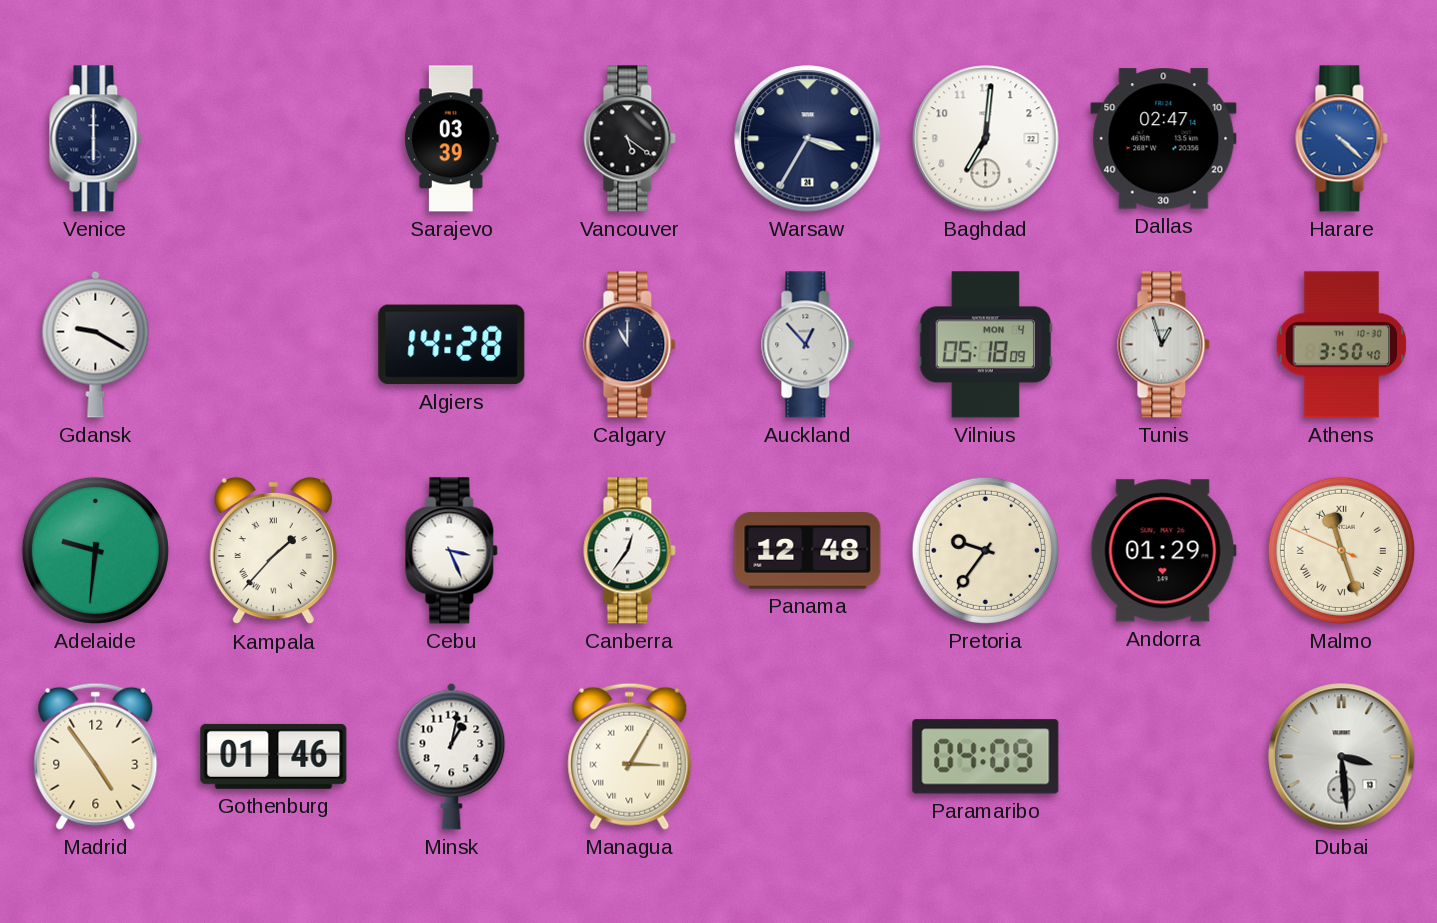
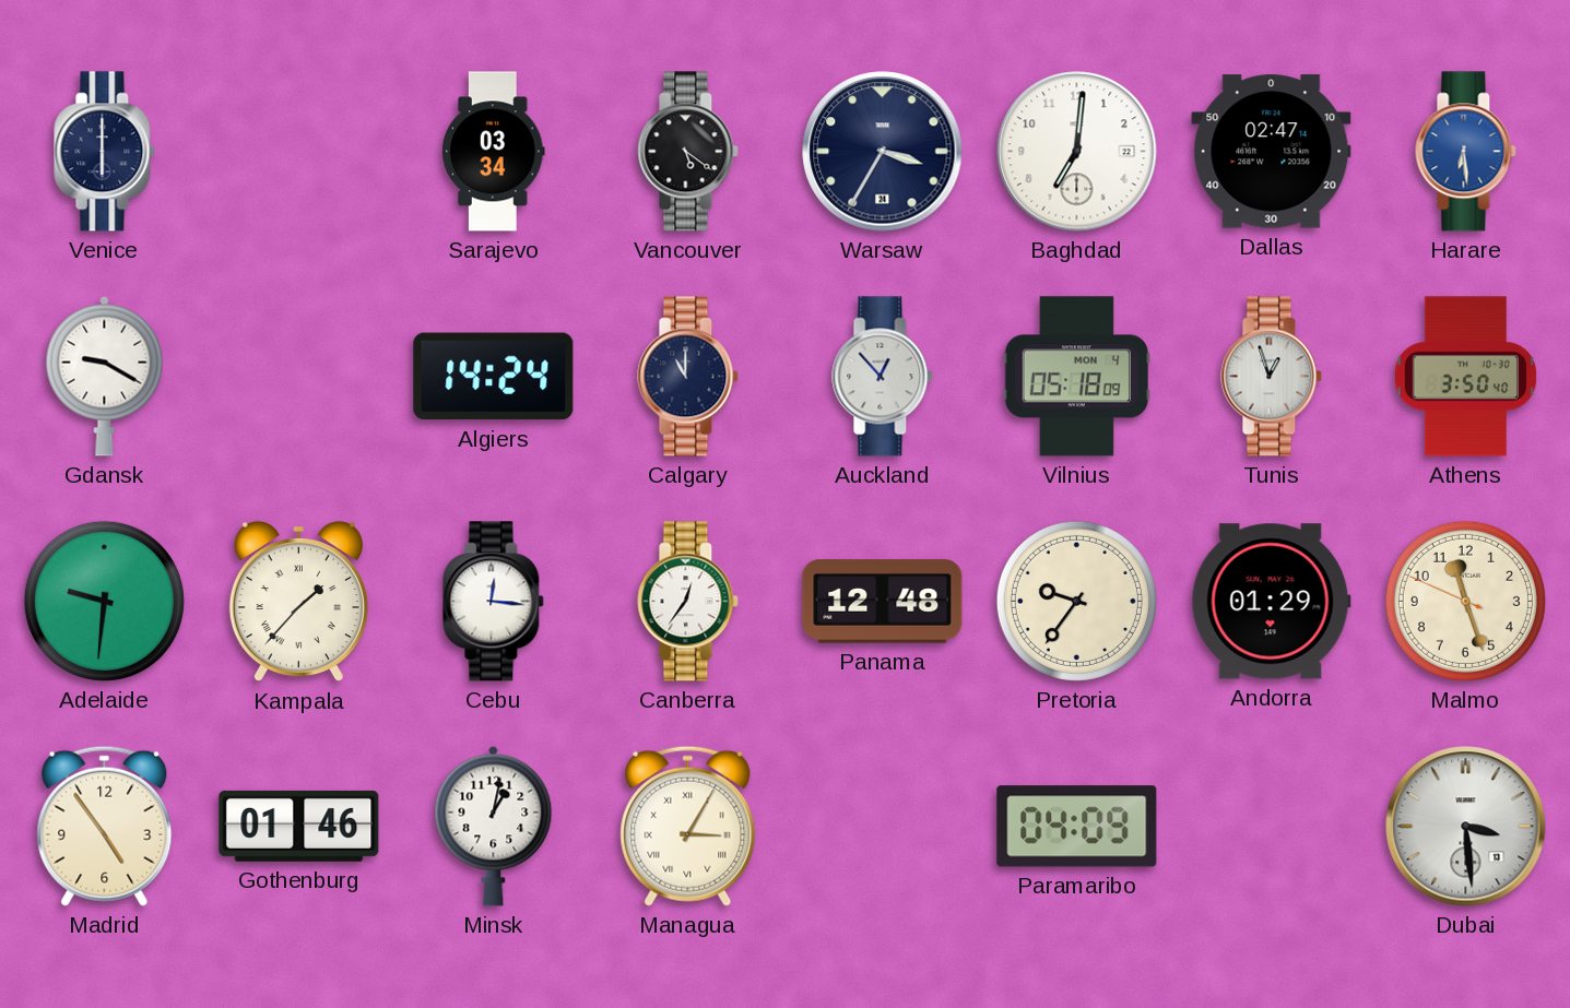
Sarajevo: 03:39 -> 03:34
Harare: 4:22 -> 6:29
Algiers: 14:28 -> 14:24
Cebu: 3:26 -> 12:16
Malmo numerals: Roman -> Arabic
